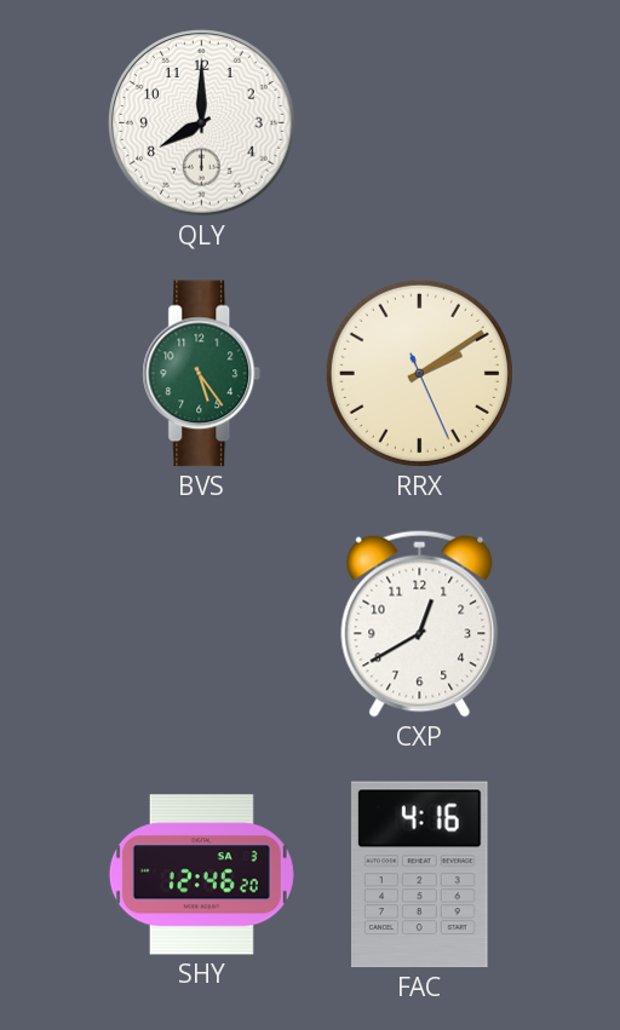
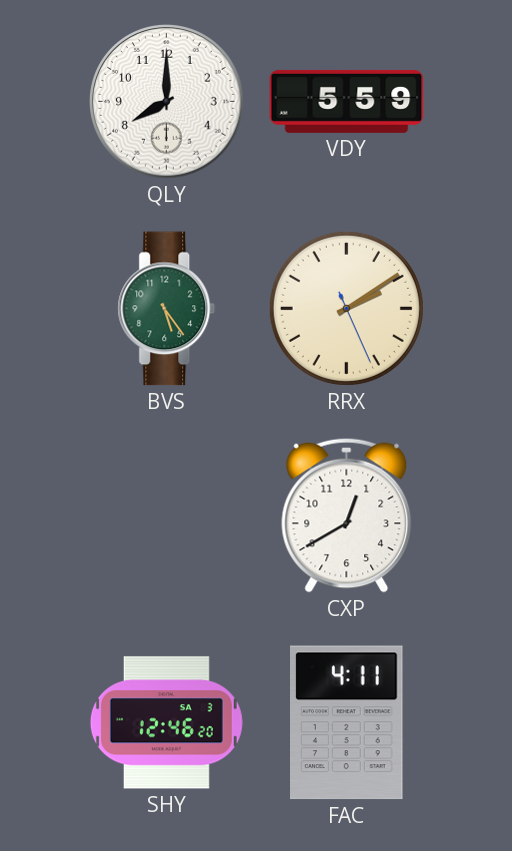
VDY: none -> 5:59
FAC: 4:16 -> 4:11
